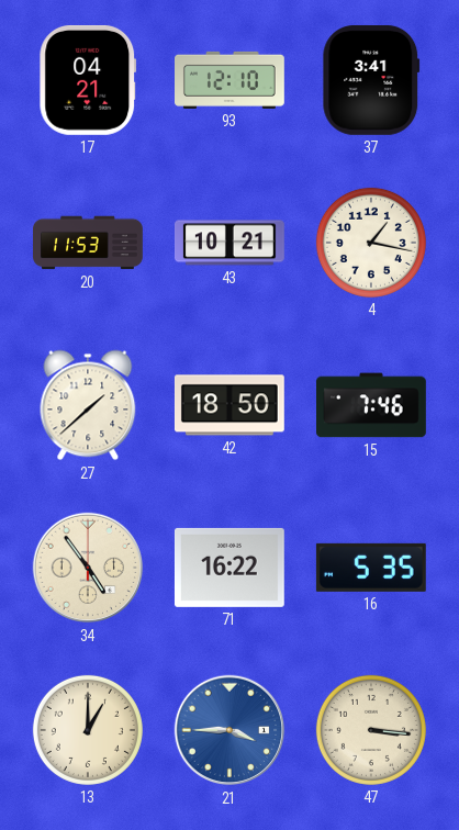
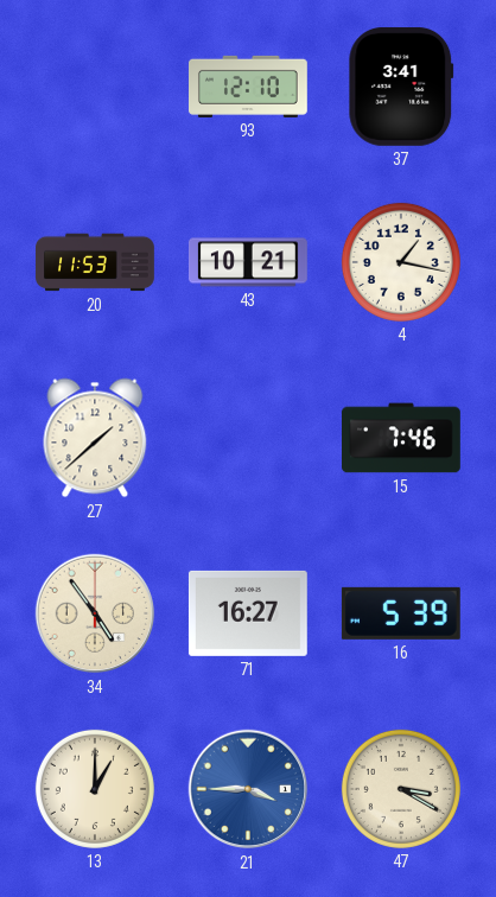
17: 04:21 -> none
42: 18:50 -> none
71: 16:22 -> 16:27
16: 5:35 -> 5:39
47: 3:16 -> 3:20
